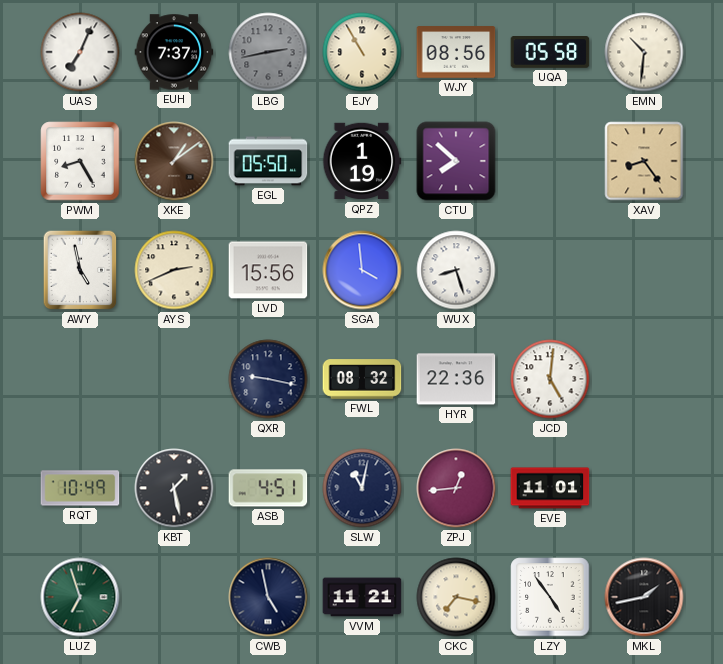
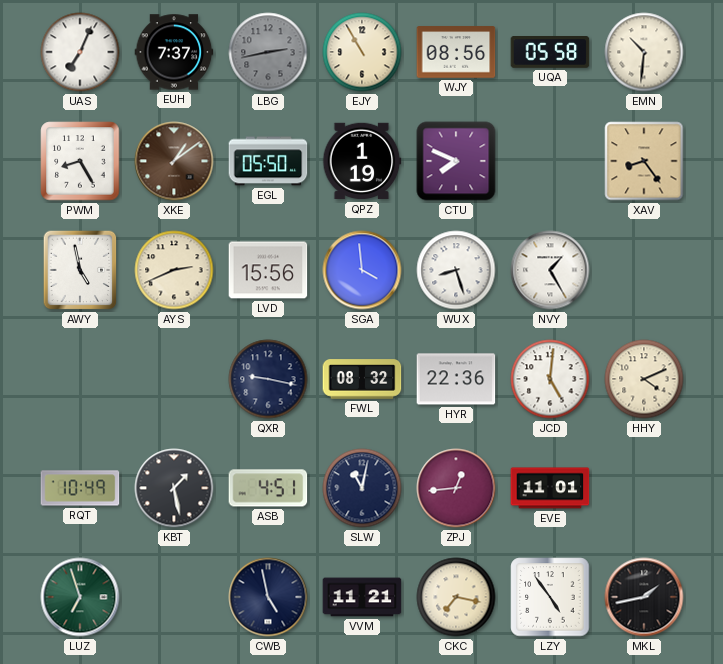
CTU: 7:52 -> 7:49
NVY: none -> 1:25
HHY: none -> 4:11
